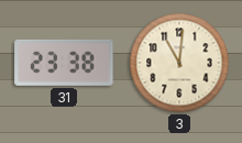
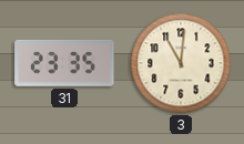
31: 23:38 -> 23:35
